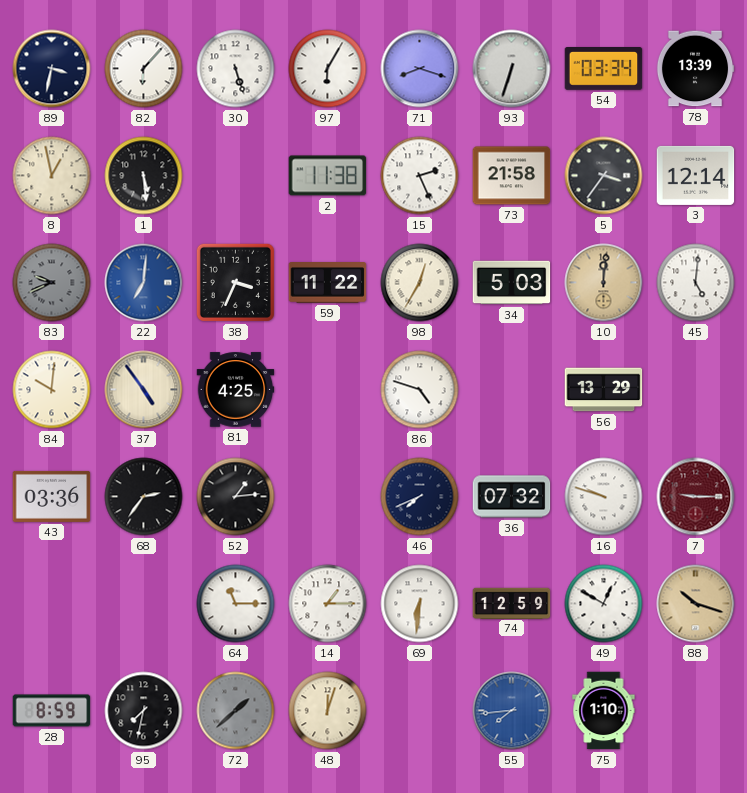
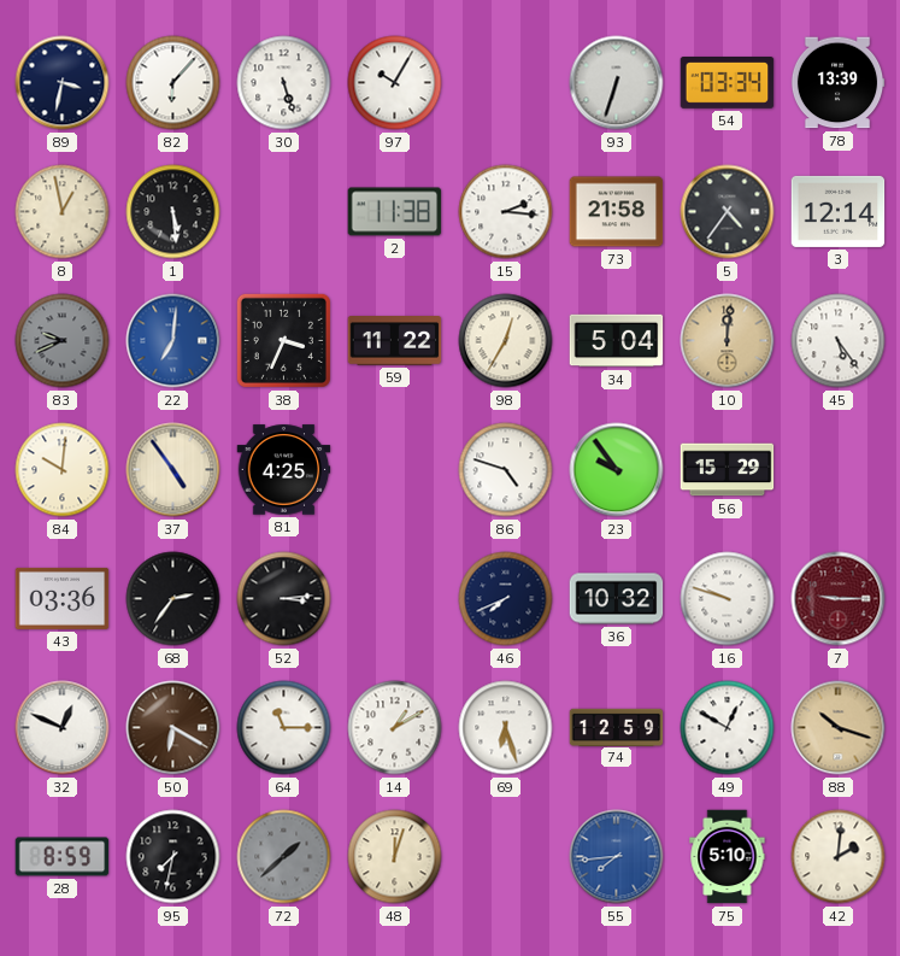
97: 6:05 -> 10:05
71: 8:18 -> none
15: 2:26 -> 2:16
5: 3:36 -> 4:36
34: 5:03 -> 5:04
45: 5:01 -> 5:24
23: none -> 9:54
56: 13:29 -> 15:29
52: 1:14 -> 3:14
36: 07:32 -> 10:32
32: none -> 12:49
50: none -> 6:20
14: 1:15 -> 1:10
69: 6:31 -> 6:27
75: 1:10 -> 5:10
42: none -> 2:01
